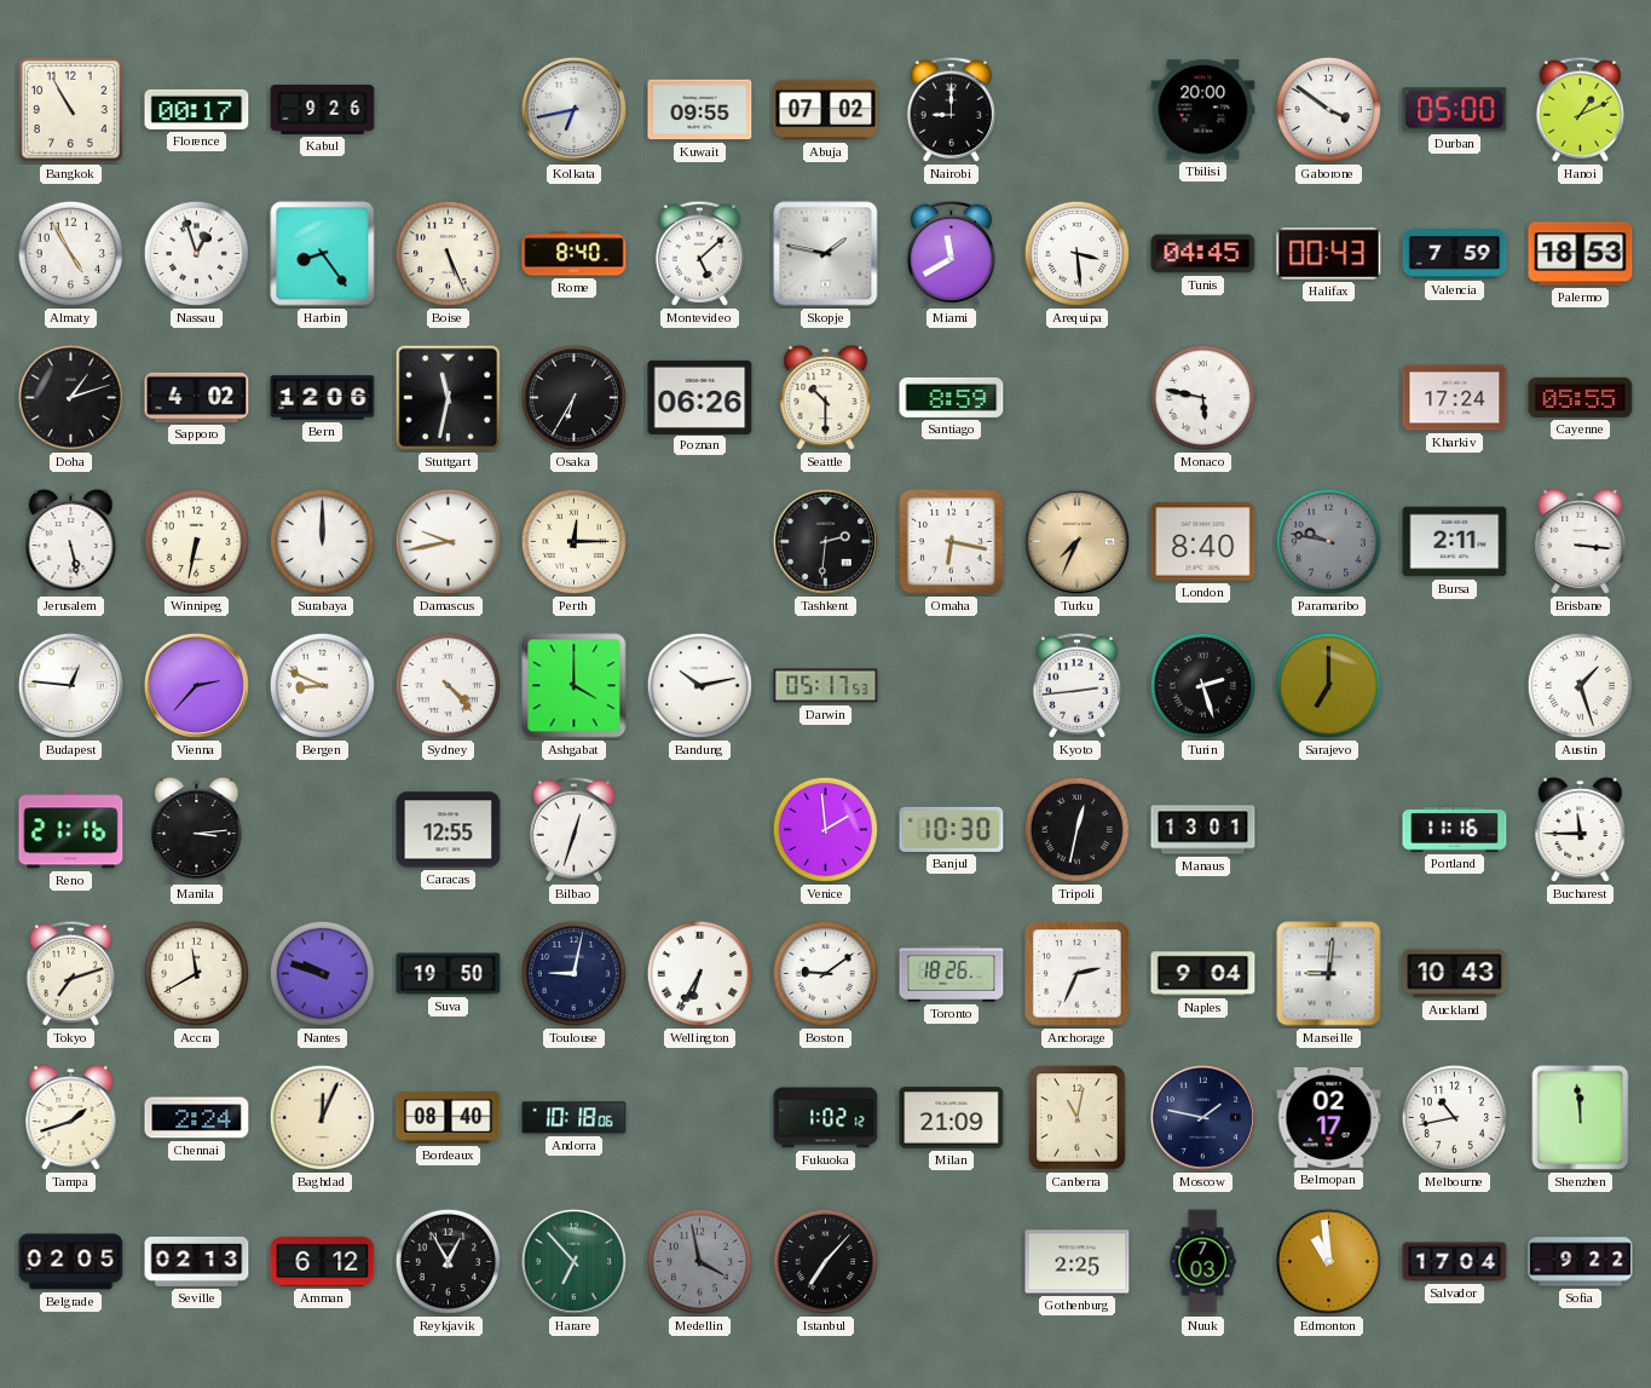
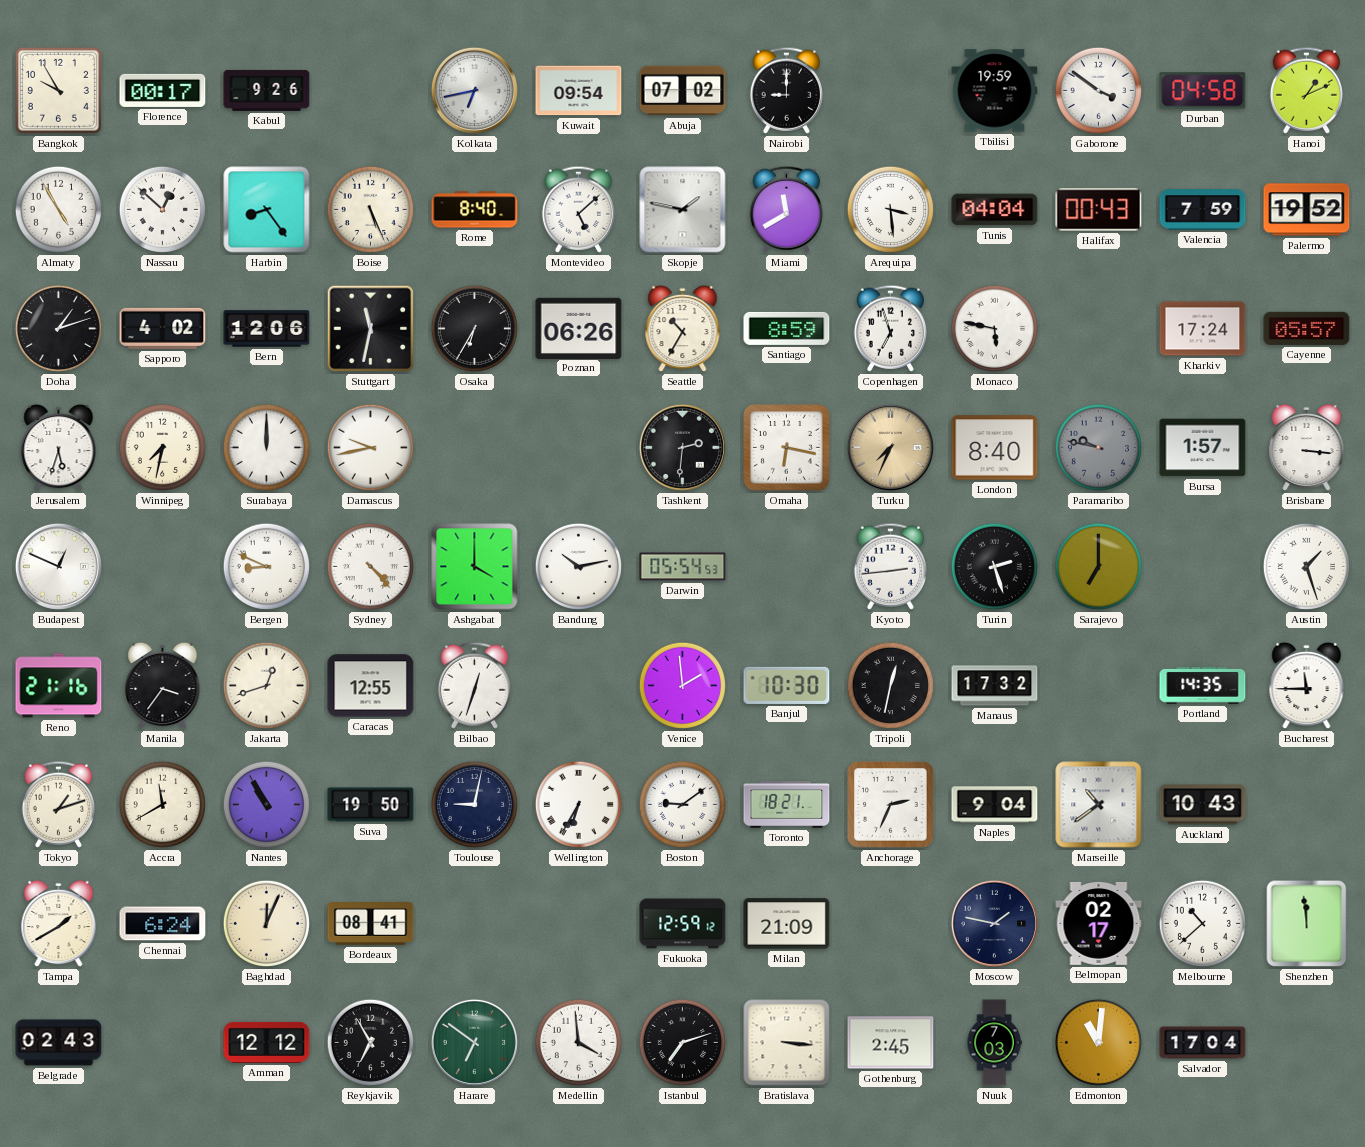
Bangkok: 10:55 -> 9:55
Kuwait: 09:55 -> 09:54
Tbilisi: 20:00 -> 19:59
Durban: 05:00 -> 04:58
Nassau: 12:57 -> 12:52
Tunis: 04:45 -> 04:04
Palermo: 18:53 -> 19:52
Seattle: 10:30 -> 10:35
Copenhagen: none -> 6:57
Cayenne: 05:55 -> 05:57
Jerusalem: 5:28 -> 5:33
Winnipeg: 6:32 -> 7:32
Perth: 12:15 -> none
Bursa: 2:11 -> 1:57
Budapest: 12:46 -> 12:49
Vienna: 2:37 -> none
Darwin: 05:17 -> 05:54
Manila: 3:14 -> 3:36
Jakarta: none -> 12:42
Manaus: 13:01 -> 17:32
Portland: 11:16 -> 14:35
Tokyo: 7:12 -> 1:12
Nantes: 9:48 -> 10:55
Toronto: 18:26 -> 18:21
Marseille: 9:01 -> 10:39
Tampa: 1:42 -> 1:40
Chennai: 2:24 -> 6:24
Bordeaux: 08:40 -> 08:41
Andorra: 10:18 -> none
Fukuoka: 1:02 -> 12:59
Canberra: 11:02 -> none
Melbourne: 10:43 -> 10:38
Belgrade: 02:05 -> 02:43
Seville: 02:13 -> none
Amman: 6:12 -> 12:12
Reykjavik: 12:55 -> 6:55
Harare: 6:53 -> 6:51
Medellin: 3:58 -> 3:59
Medellin dial: grey -> white
Istanbul: 7:07 -> 7:12
Bratislava: none -> 3:16
Gothenburg: 2:25 -> 2:45
Edmonton: 10:59 -> 11:01
Sofia: 9:22 -> none
